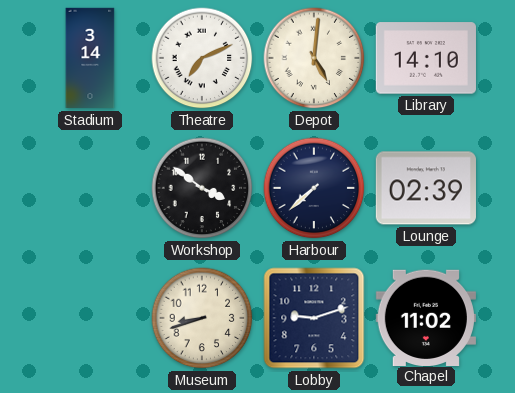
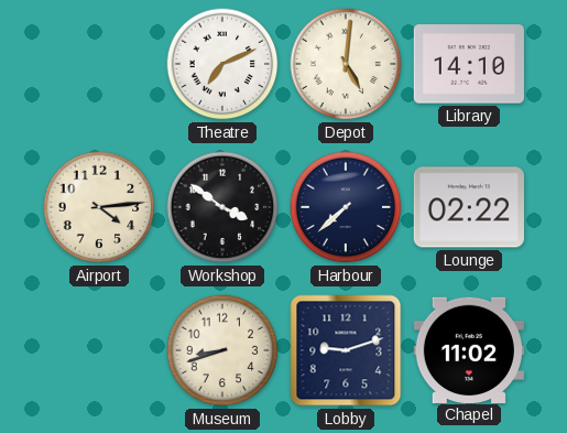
Stadium: 3:14 -> none
Airport: none -> 4:14
Lounge: 02:39 -> 02:22
